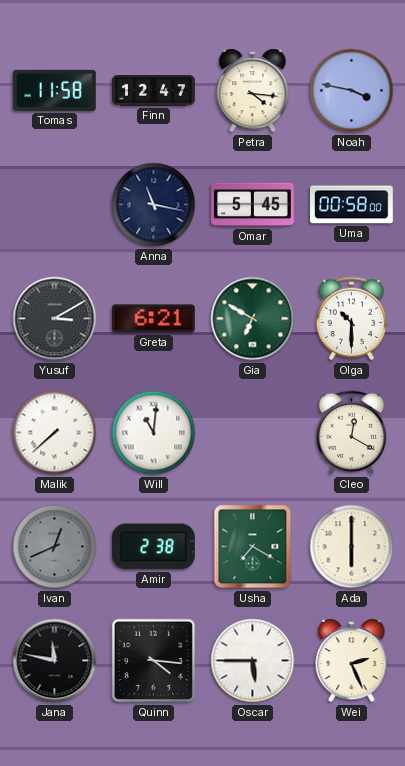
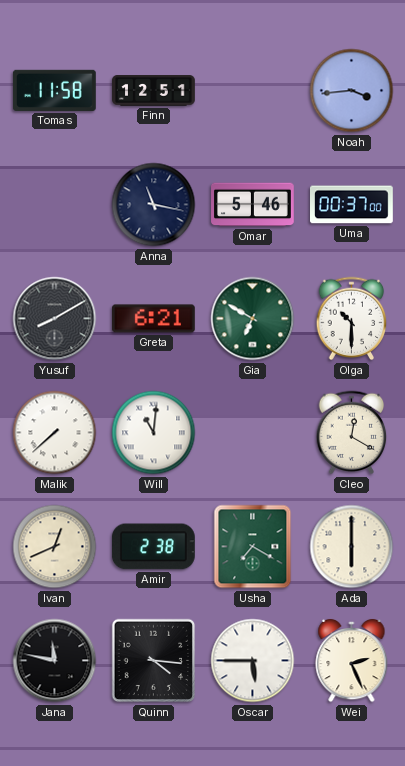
Finn: 12:47 -> 12:51
Petra: 4:16 -> none
Noah: 3:47 -> 3:44
Omar: 5:45 -> 5:46
Uma: 00:58 -> 00:37
Yusuf: 3:10 -> 8:10
Ivan dial: grey -> cream
